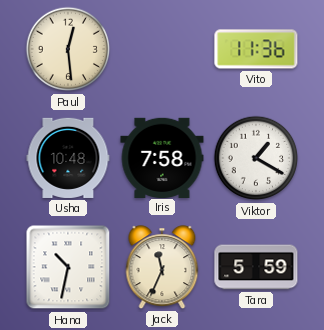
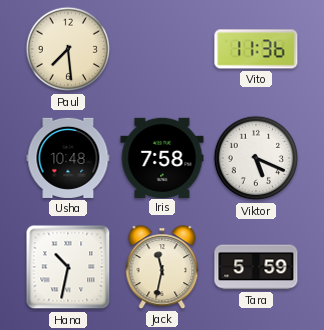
Paul: 12:29 -> 7:29
Viktor: 1:20 -> 5:19
Jack: 11:34 -> 11:32
